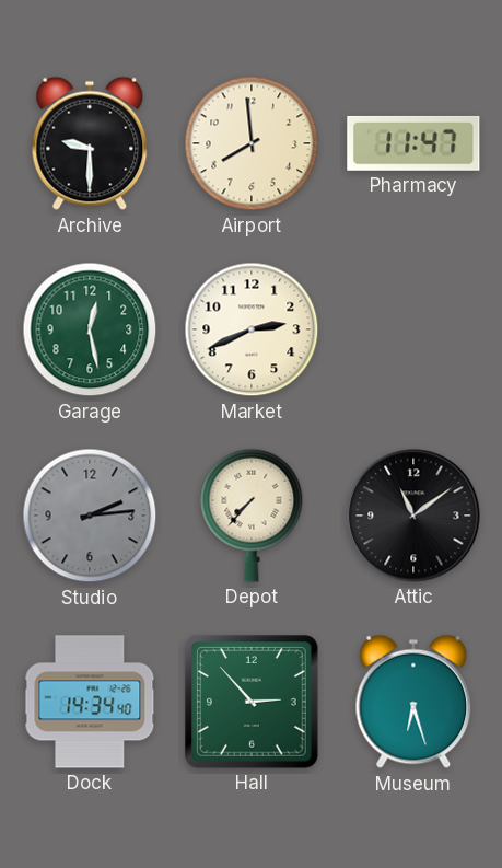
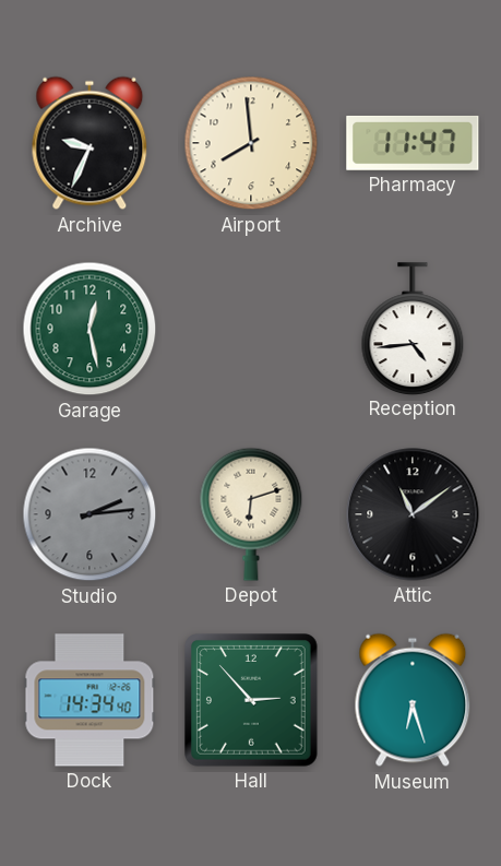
Archive: 9:30 -> 9:34
Market: 2:41 -> none
Reception: none -> 4:44
Depot: 7:37 -> 6:12
